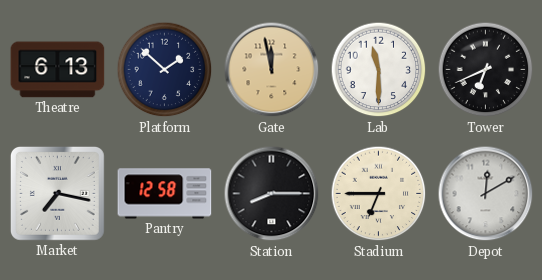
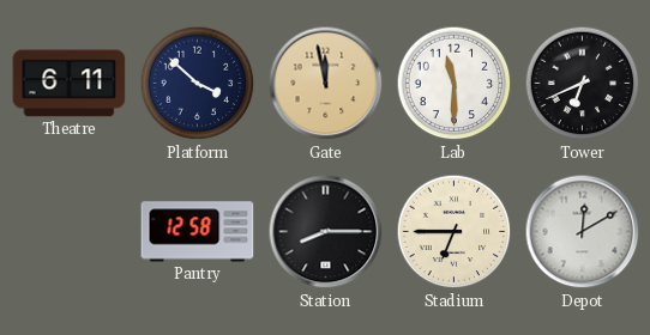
Theatre: 6:13 -> 6:11
Platform: 1:52 -> 3:52
Market: 7:17 -> none
